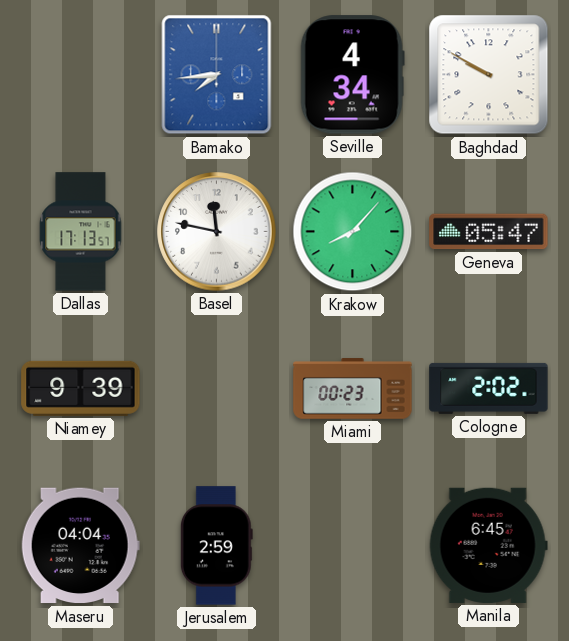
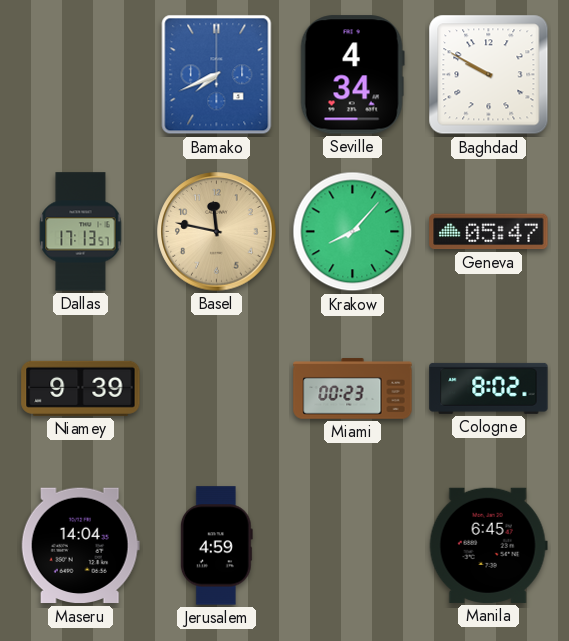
Bamako: 7:44 -> 7:41
Basel dial: white -> champagne
Cologne: 2:02 -> 8:02
Maseru: 04:04 -> 14:04
Jerusalem: 2:59 -> 4:59
